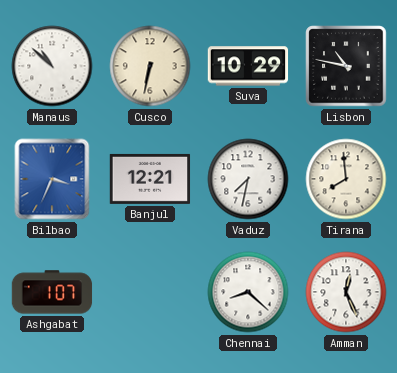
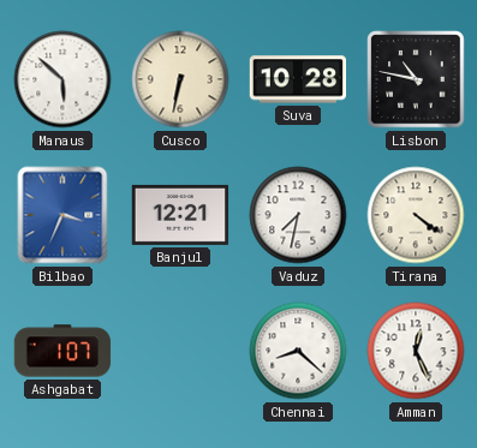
Manaus: 10:52 -> 5:52
Suva: 10:29 -> 10:28
Tirana: 7:59 -> 4:21
